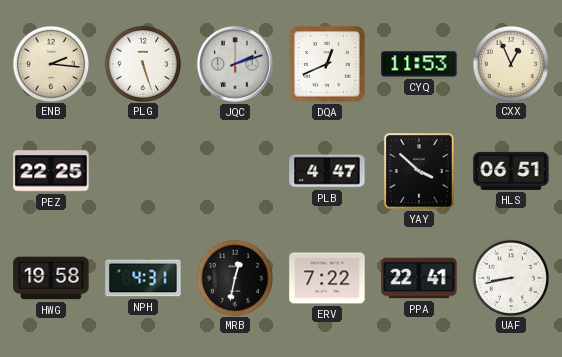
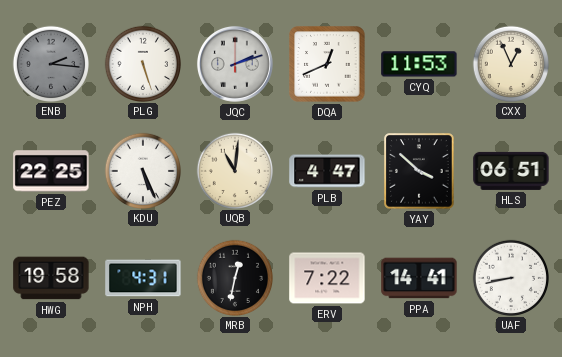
ENB dial: cream -> grey
KDU: none -> 5:26
UQB: none -> 11:01
PPA: 22:41 -> 14:41
